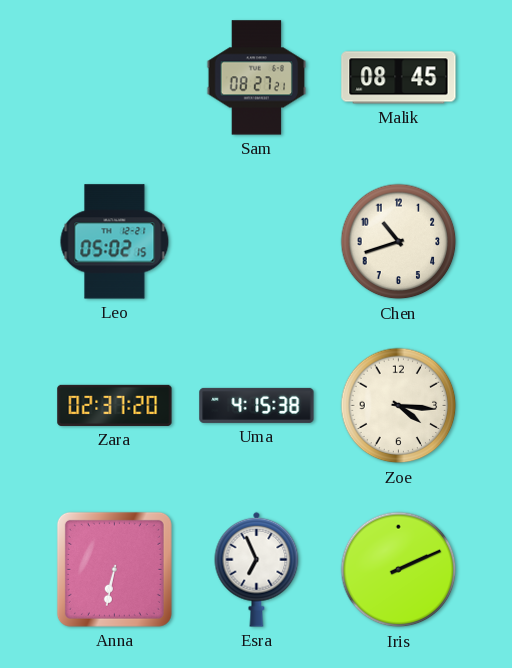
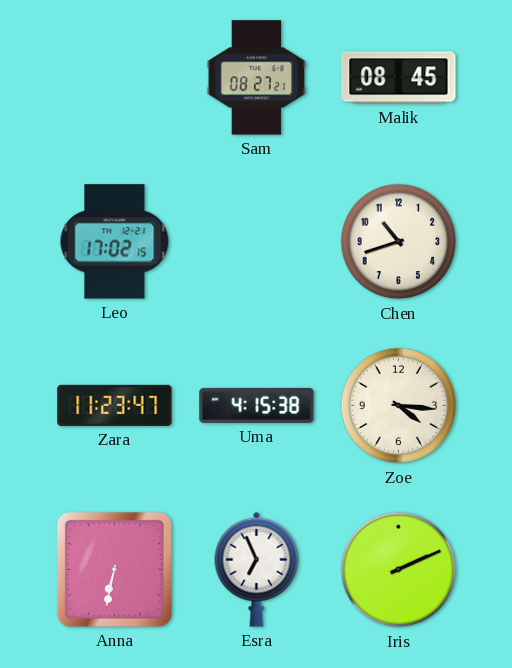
Leo: 05:02 -> 17:02
Zara: 02:37 -> 11:23
